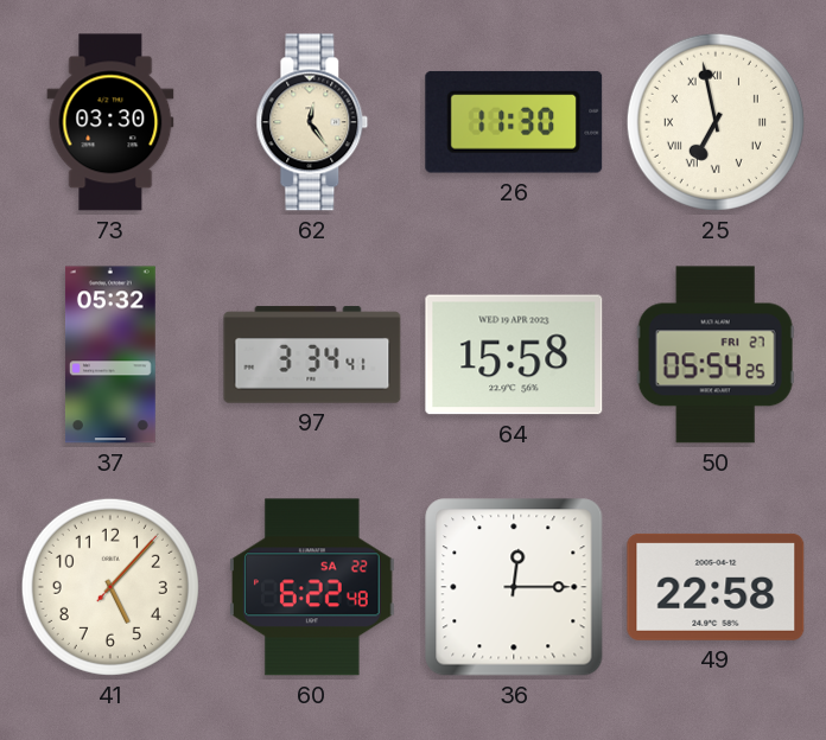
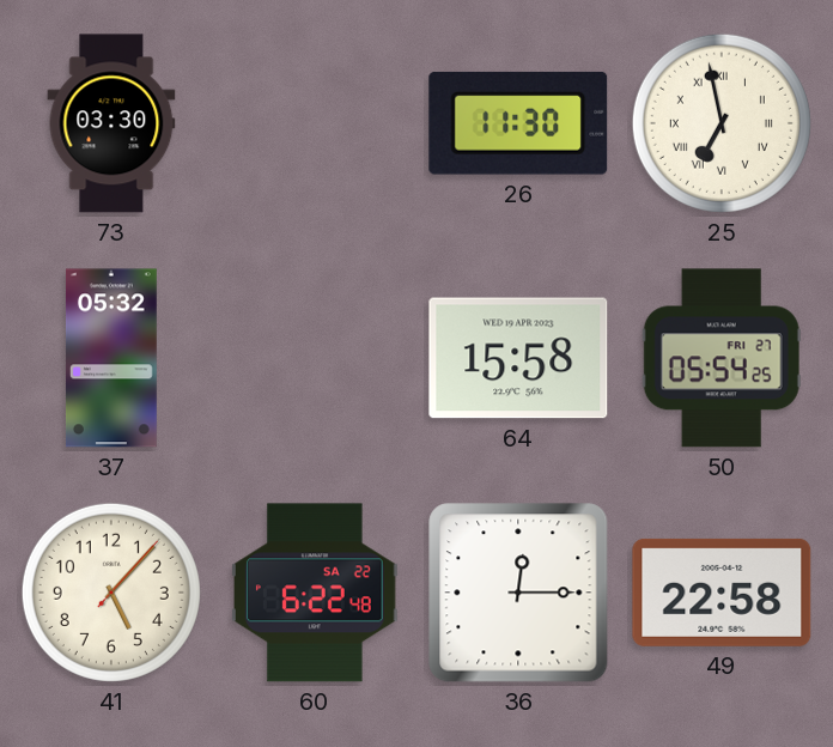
62: 12:24 -> none
97: 3:34 -> none
